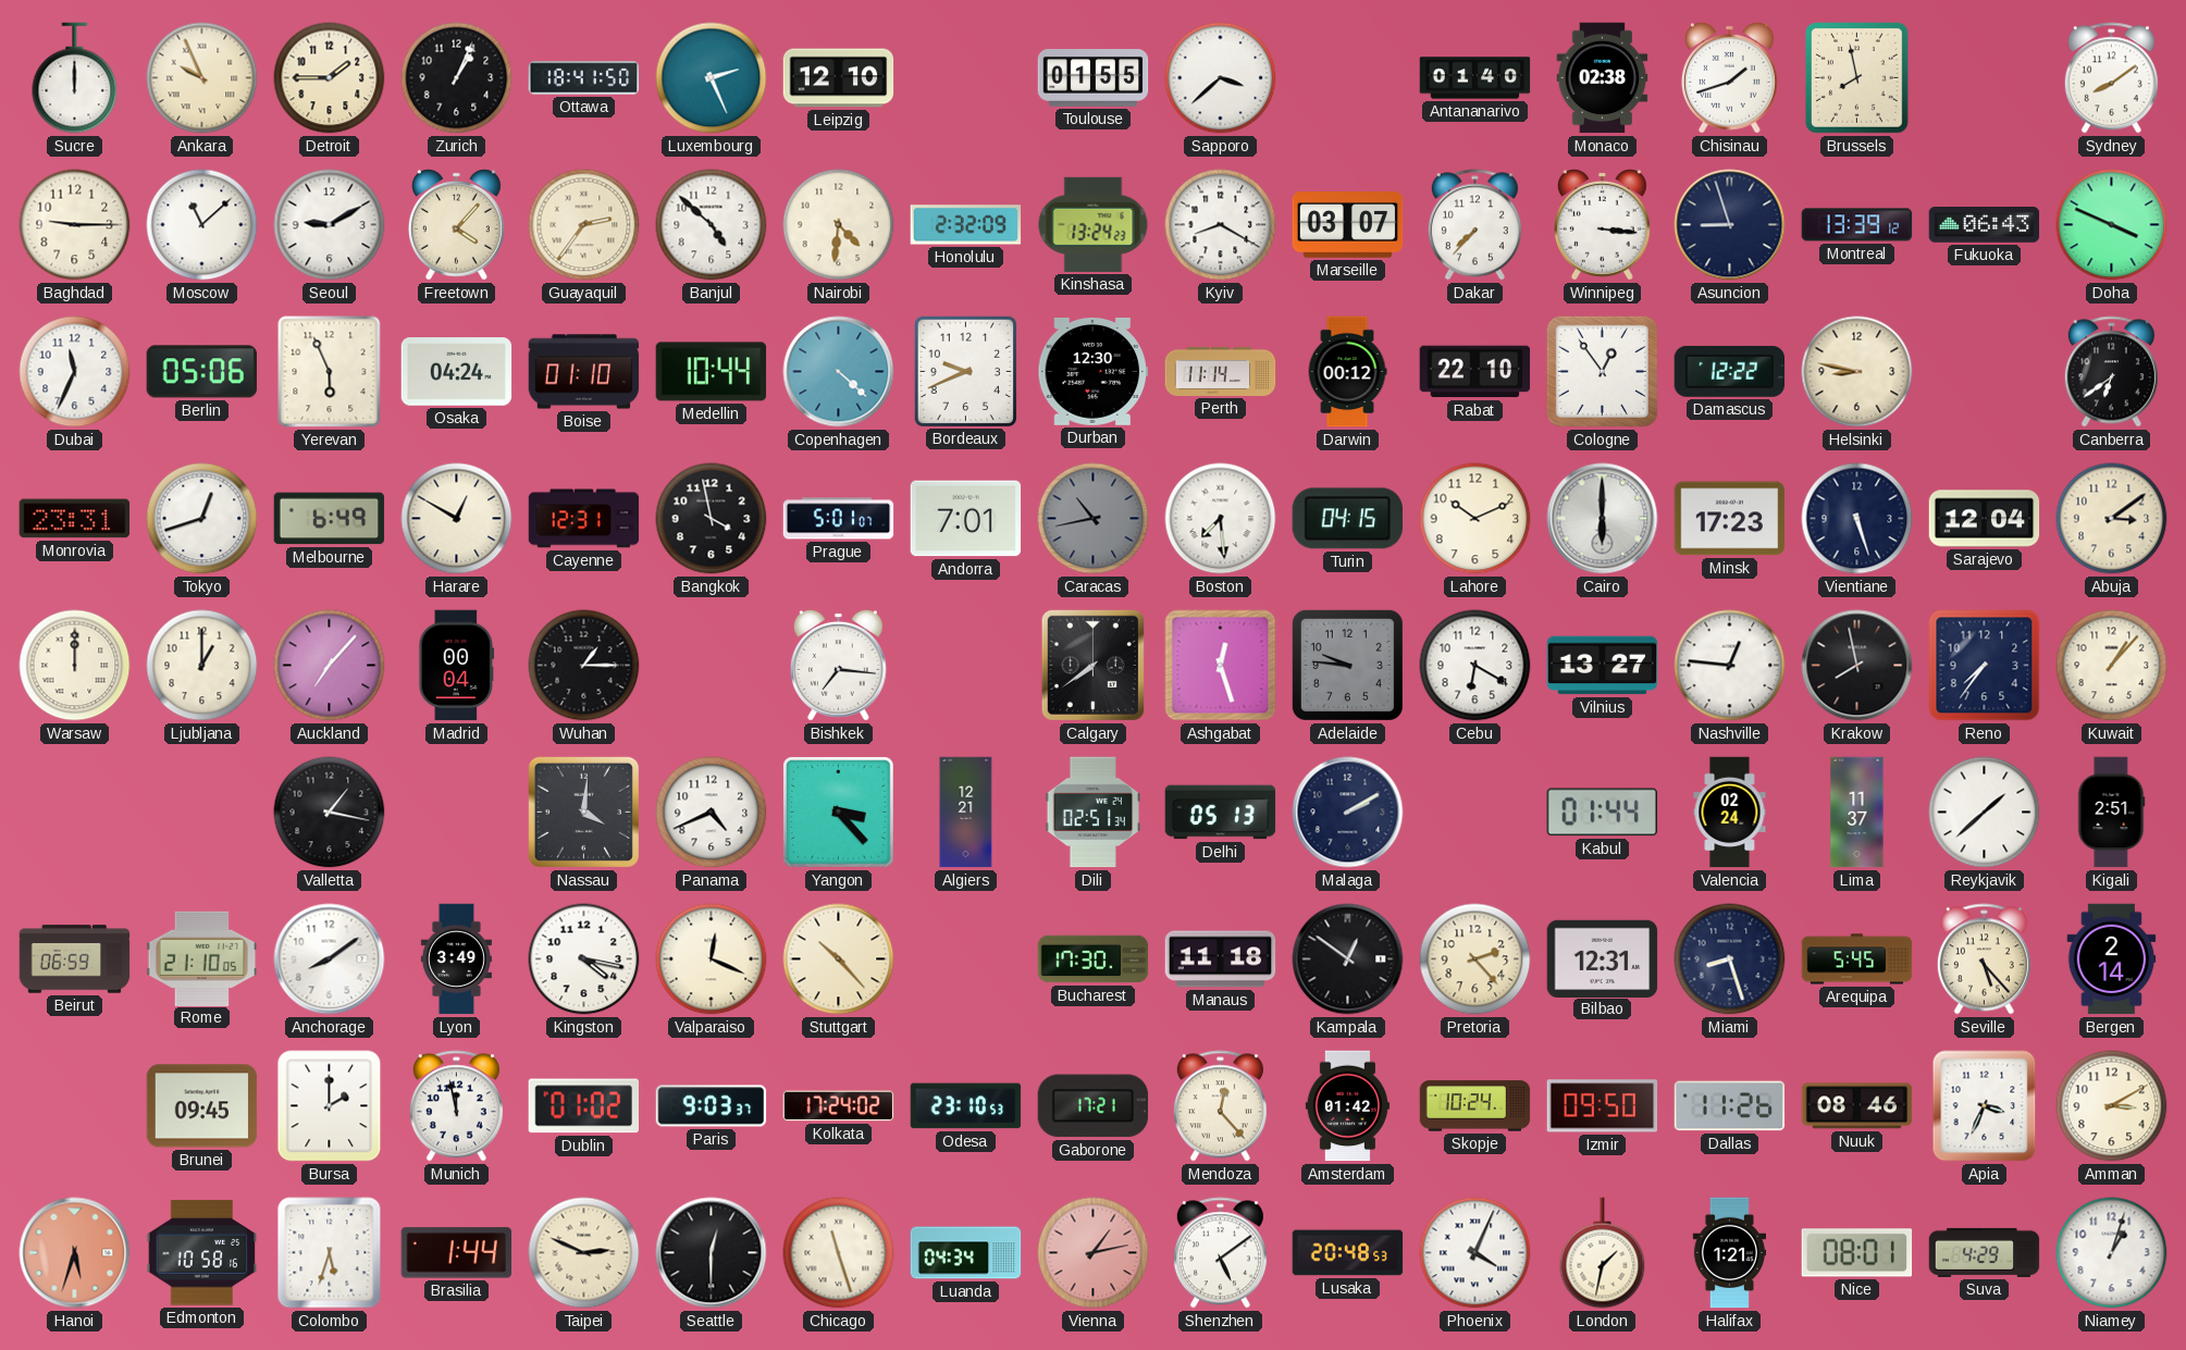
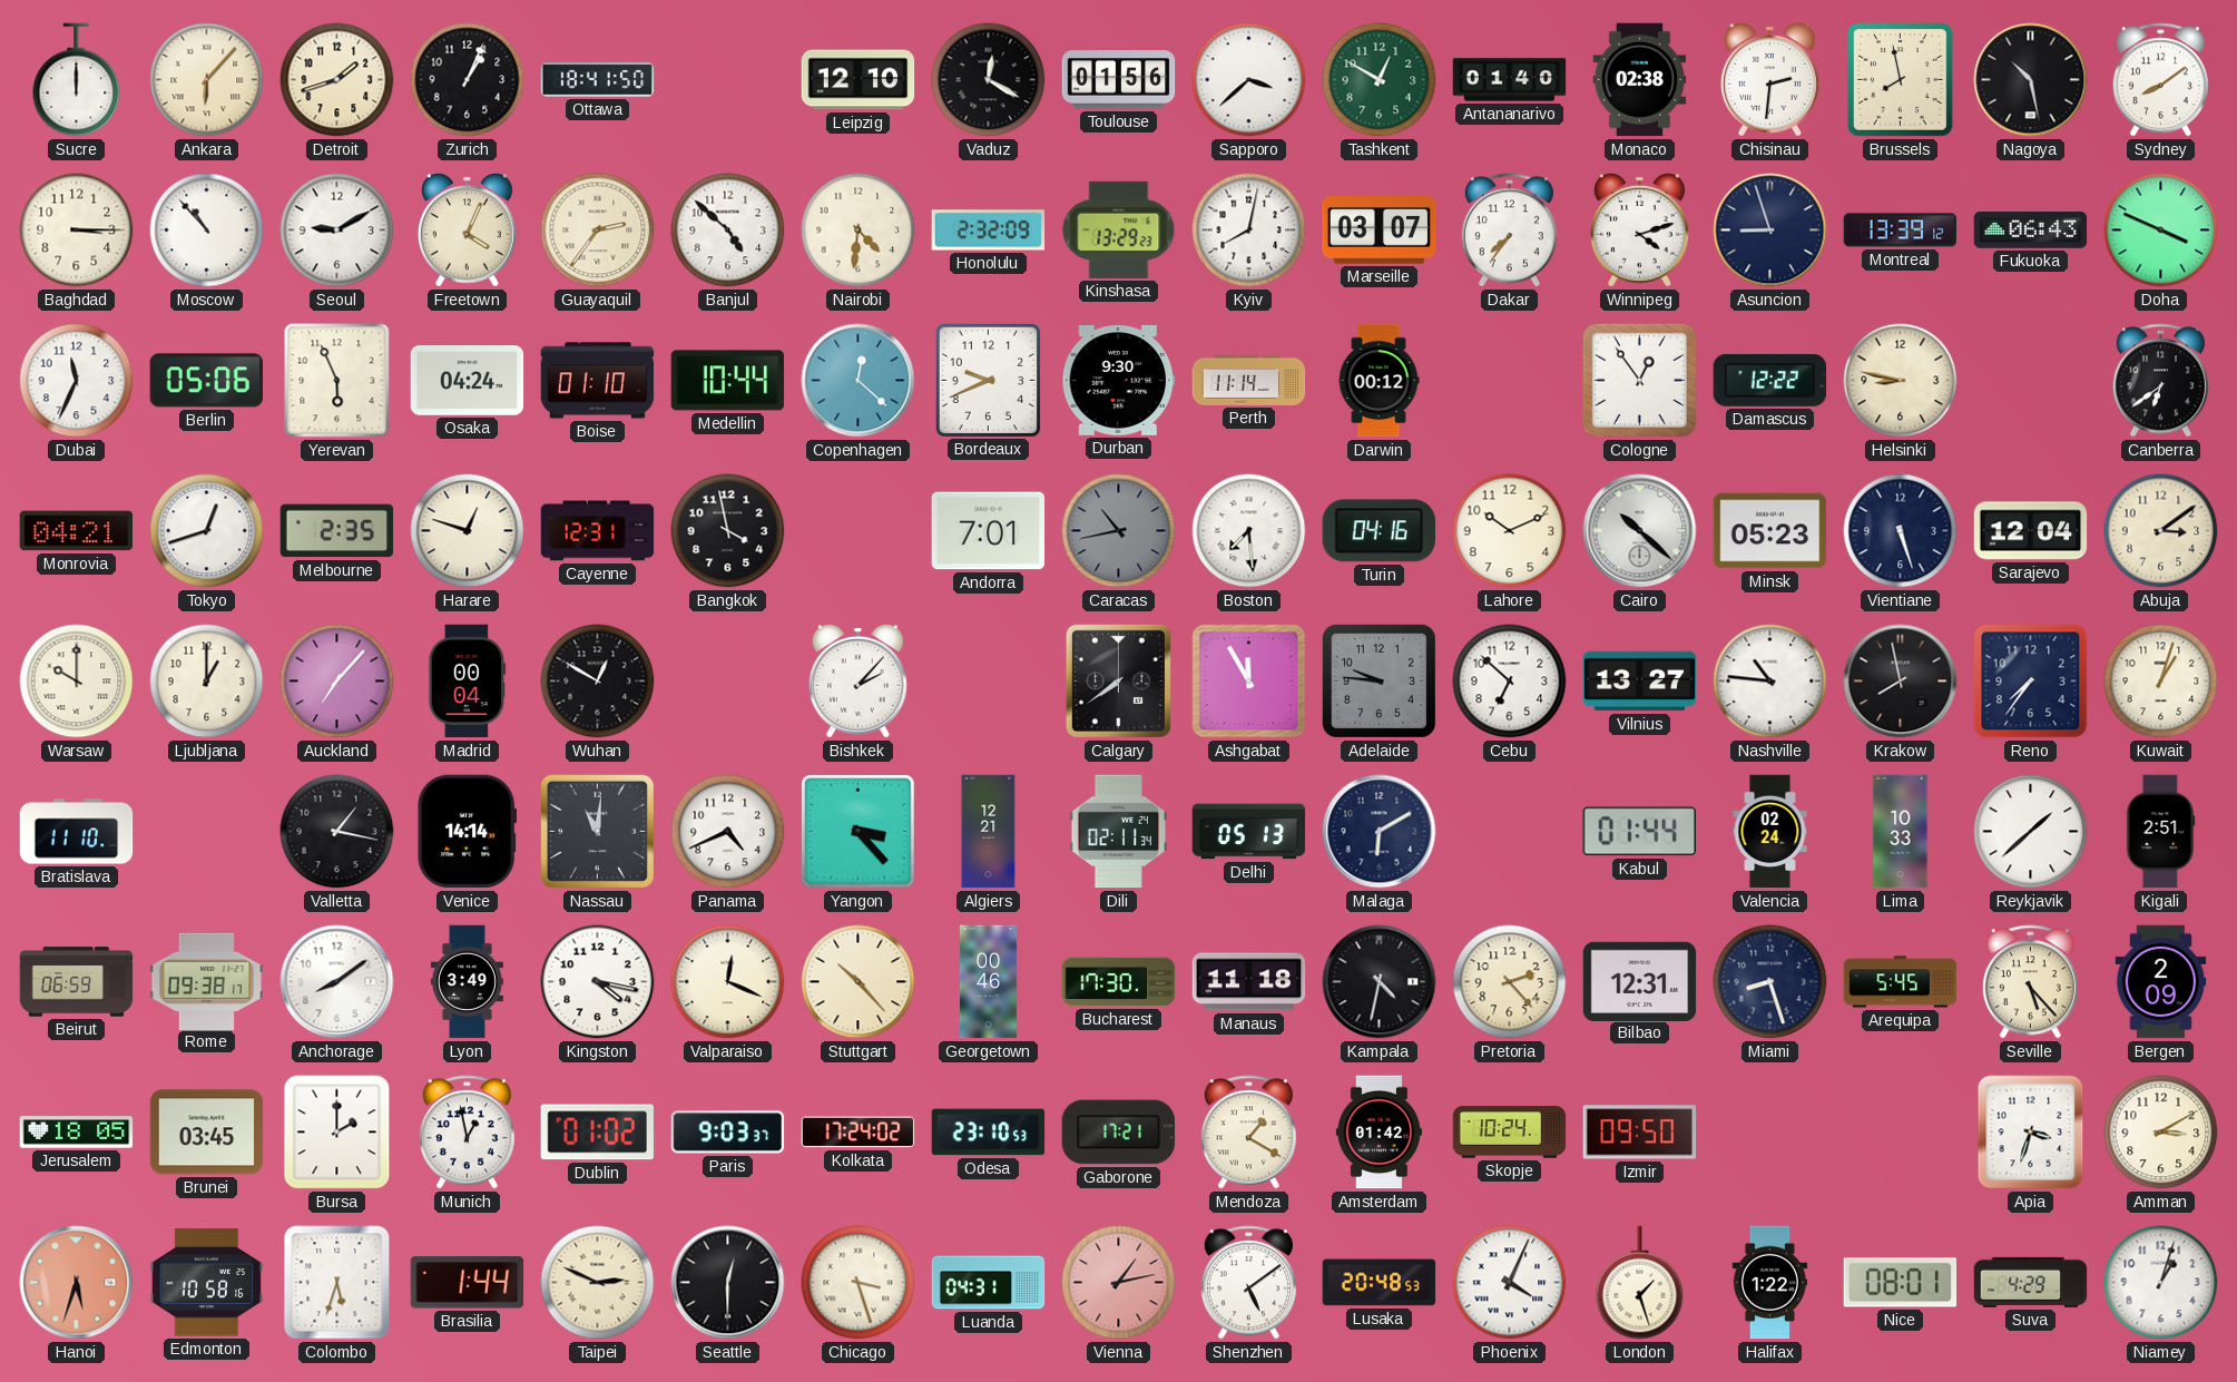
Ankara: 9:56 -> 6:07
Detroit: 1:45 -> 1:42
Luxembourg: 2:26 -> none
Vaduz: none -> 12:20
Toulouse: 01:55 -> 01:56
Tashkent: none -> 12:50
Chisinau: 1:42 -> 2:31
Nagoya: none -> 10:28
Baghdad: 9:15 -> 3:15
Moscow: 11:08 -> 10:53
Freetown: 4:07 -> 4:04
Kinshasa: 13:24 -> 13:29
Kyiv: 8:20 -> 8:02
Dakar: 7:37 -> 7:36
Winnipeg: 3:16 -> 4:12
Copenhagen: 4:22 -> 12:22
Durban: 12:30 -> 9:30
Rabat: 22:10 -> none
Monrovia: 23:31 -> 04:21
Melbourne: 6:49 -> 2:35
Harare: 12:50 -> 12:48
Prague: 5:01 -> none
Turin: 04:15 -> 04:16
Cairo: 6:00 -> 10:22
Minsk: 17:23 -> 05:23
Warsaw: 12:00 -> 10:00
Wuhan: 1:15 -> 12:50
Bishkek: 7:16 -> 2:07
Ashgabat: 12:27 -> 11:55
Cebu: 6:20 -> 6:52
Nashville: 12:46 -> 10:46
Kuwait: 1:07 -> 1:03
Bratislava: none -> 11:10
Venice: none -> 14:14
Nassau: 4:01 -> 11:01
Dili: 02:51 -> 02:11
Malaga: 2:10 -> 6:10
Lima: 11:37 -> 10:33
Rome: 21:10 -> 09:38
Georgetown: none -> 00:46
Kampala: 12:51 -> 4:32
Bergen: 2:14 -> 2:09
Jerusalem: none -> 18:05
Brunei: 09:45 -> 03:45
Munich: 11:58 -> 12:58
Mendoza: 12:23 -> 1:20
Dallas: 11:26 -> none
Nuuk: 08:46 -> none
Apia: 3:34 -> 3:33
Chicago: 11:27 -> 3:27
Luanda: 04:34 -> 04:31
London: 1:32 -> 1:27
Halifax: 1:21 -> 1:22
